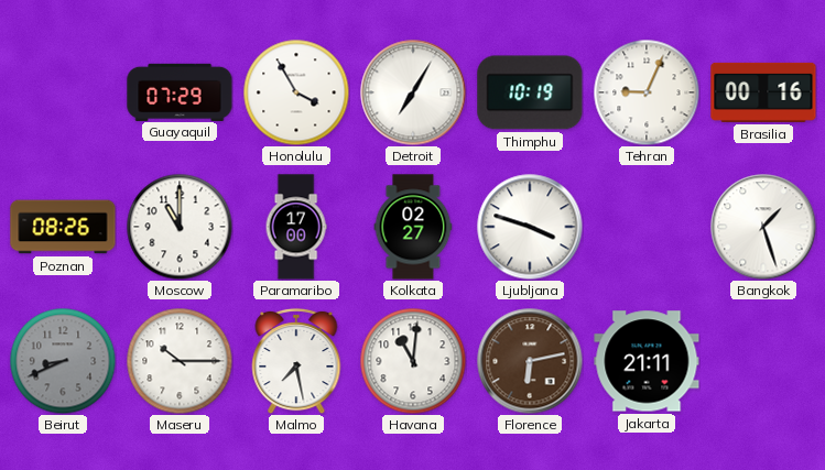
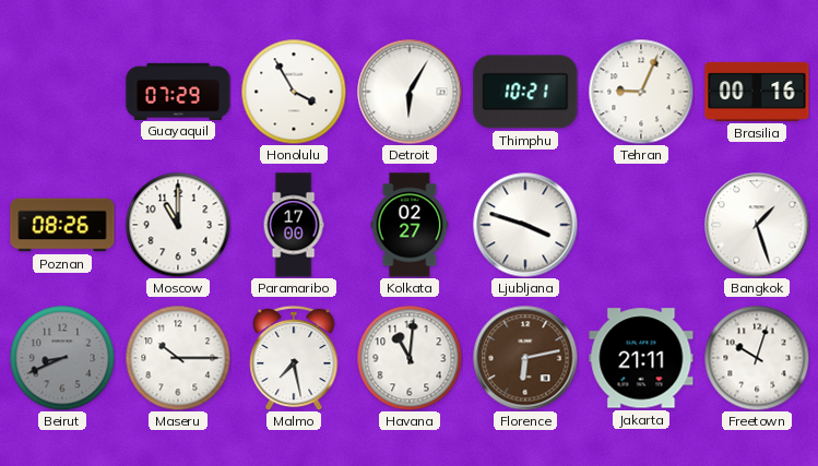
Detroit: 7:05 -> 6:05
Thimphu: 10:19 -> 10:21
Freetown: none -> 10:03
